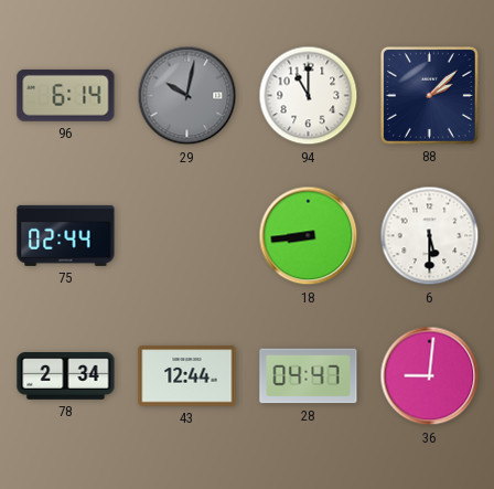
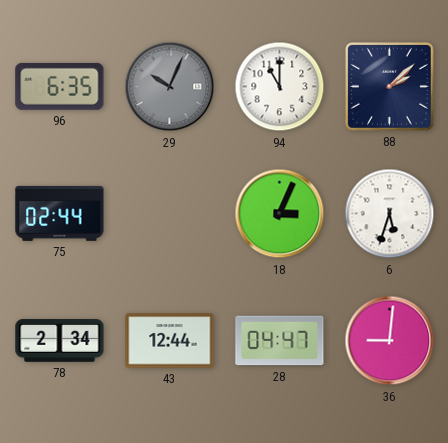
96: 6:14 -> 6:35
29: 10:02 -> 10:04
18: 8:44 -> 3:04
6: 5:30 -> 5:33
